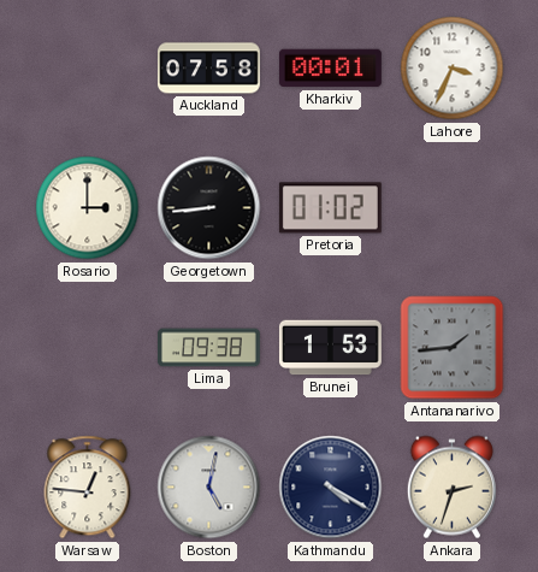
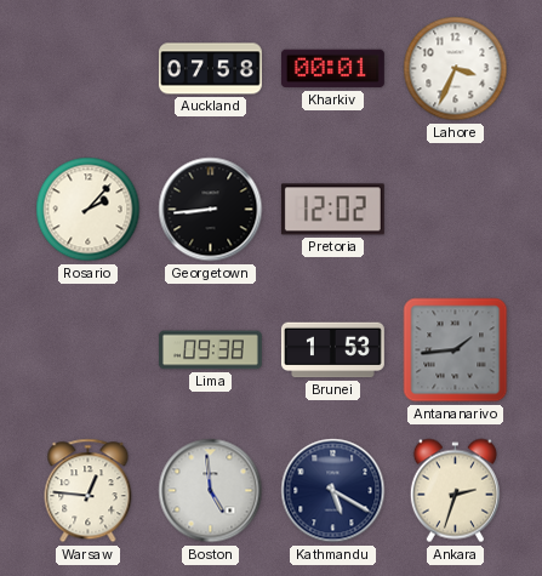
Rosario: 3:00 -> 2:07
Pretoria: 01:02 -> 12:02
Boston: 5:02 -> 4:59
Kathmandu: 4:20 -> 5:20
